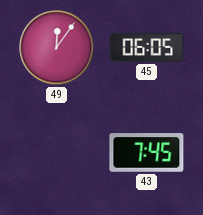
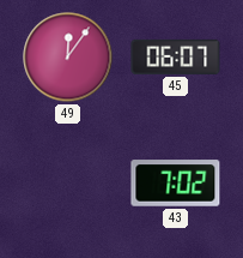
45: 06:05 -> 06:07
43: 7:45 -> 7:02
